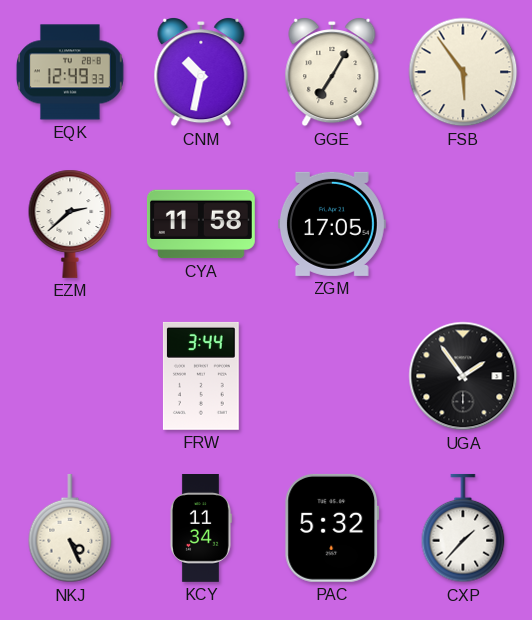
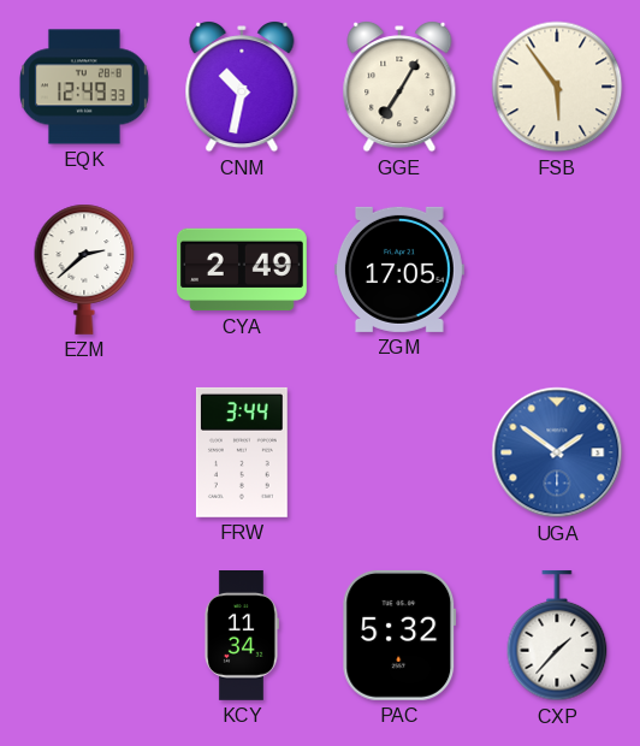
CYA: 11:58 -> 2:49
UGA: 1:54 -> 1:51
UGA dial: black -> blue
NKJ: 4:26 -> none
